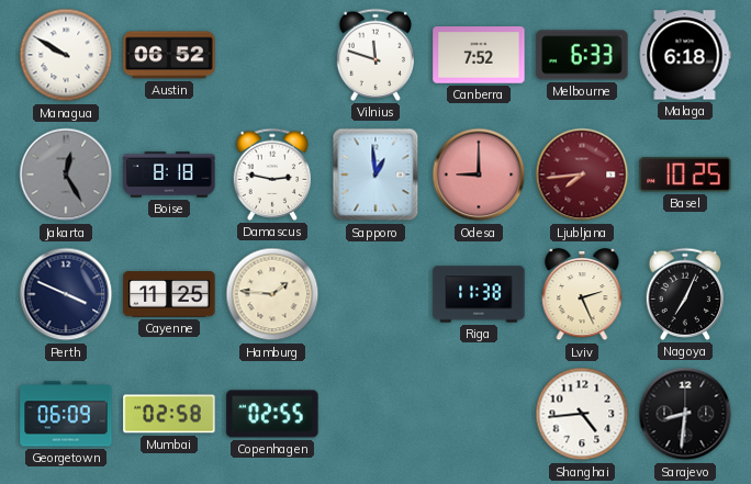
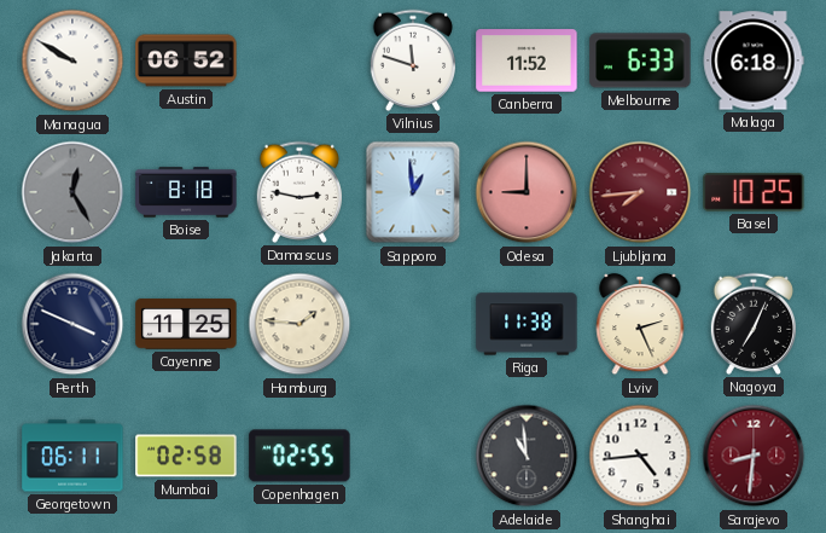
Canberra: 7:52 -> 11:52
Georgetown: 06:09 -> 06:11
Adelaide: none -> 10:59
Sarajevo dial: black -> burgundy
